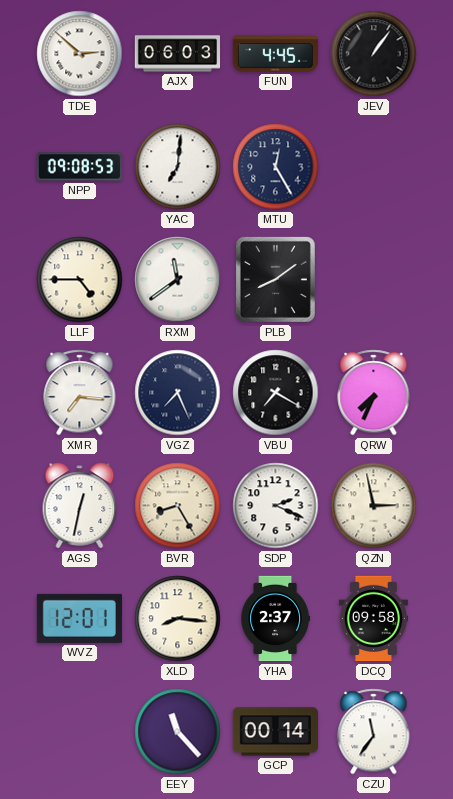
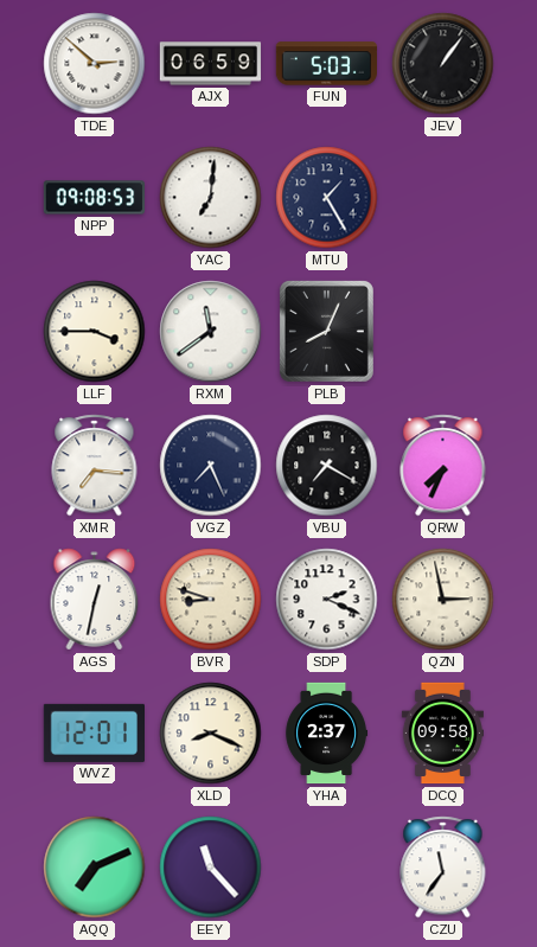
AJX: 06:03 -> 06:59
FUN: 4:45 -> 5:03
MTU: 12:25 -> 1:25
LLF: 4:45 -> 3:45
PLB: 8:09 -> 8:04
BVR: 8:25 -> 8:48
XLD: 8:16 -> 8:19
AQQ: none -> 7:11
GCP: 00:14 -> none
